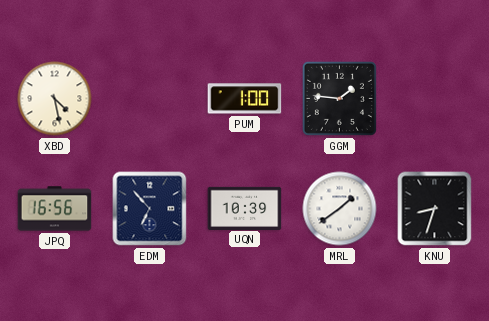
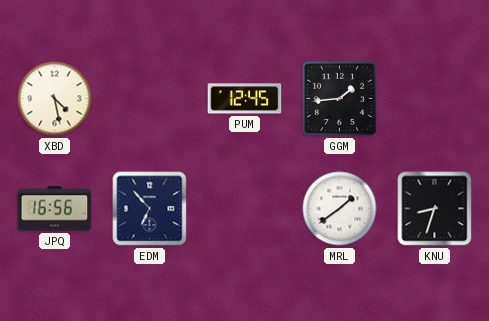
PUM: 1:00 -> 12:45
GGM: 1:46 -> 1:44
UQN: 10:39 -> none
